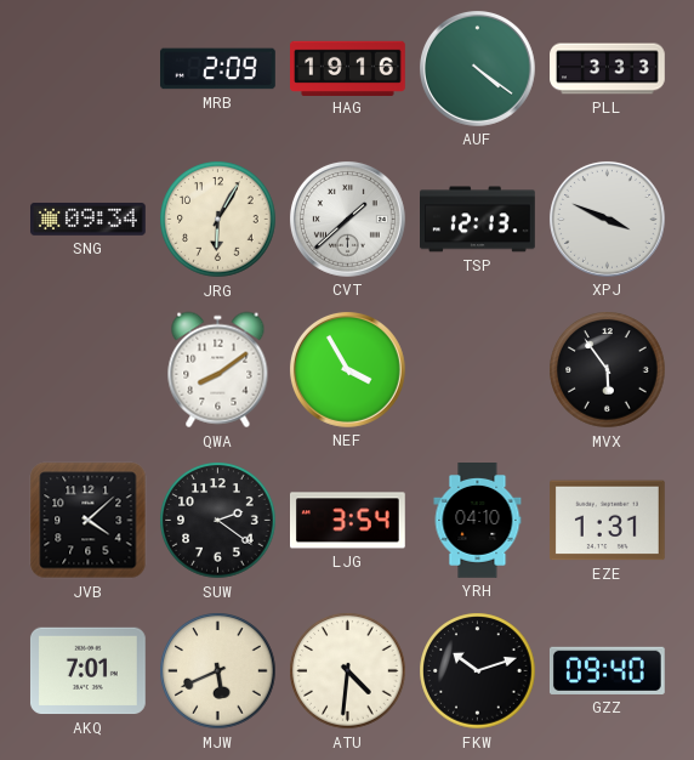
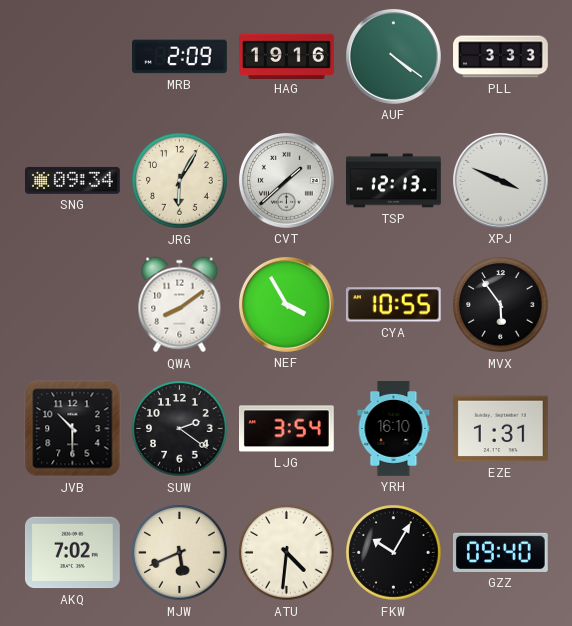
CYA: none -> 10:55
JVB: 4:08 -> 10:30
YRH: 04:10 -> 16:10
AKQ: 7:01 -> 7:02
FKW: 10:12 -> 10:05
